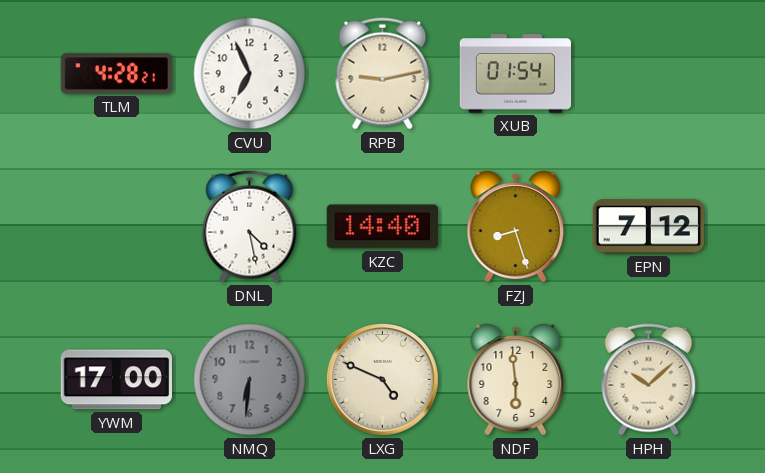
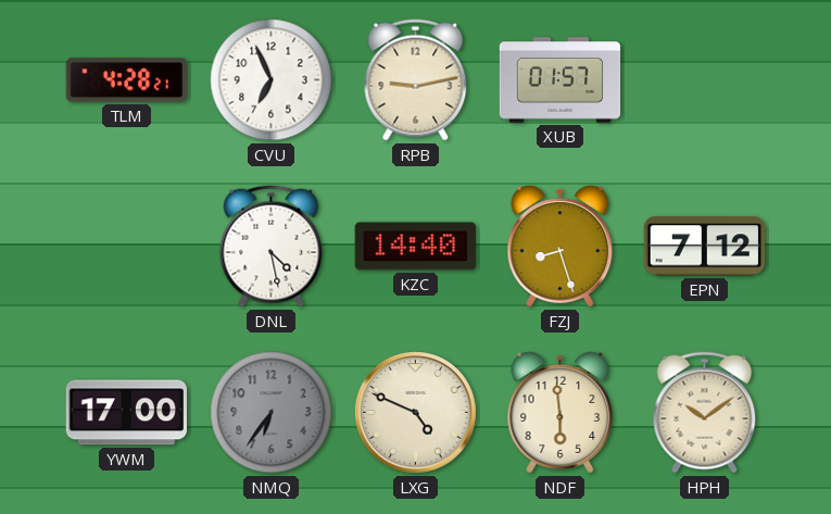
XUB: 01:54 -> 01:57
NMQ: 6:31 -> 6:36
HPH: 10:08 -> 10:09
